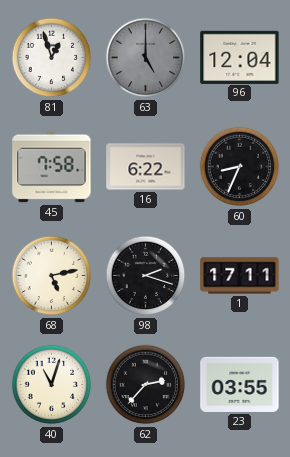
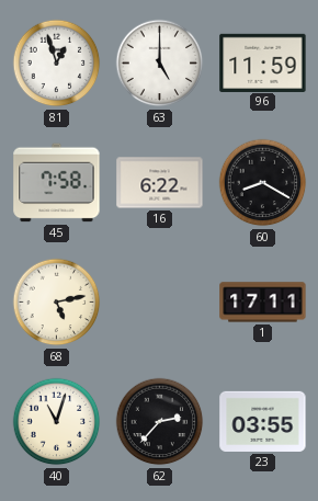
63 dial: grey -> white
96: 12:04 -> 11:59
60: 8:34 -> 8:20
98: 2:18 -> none
